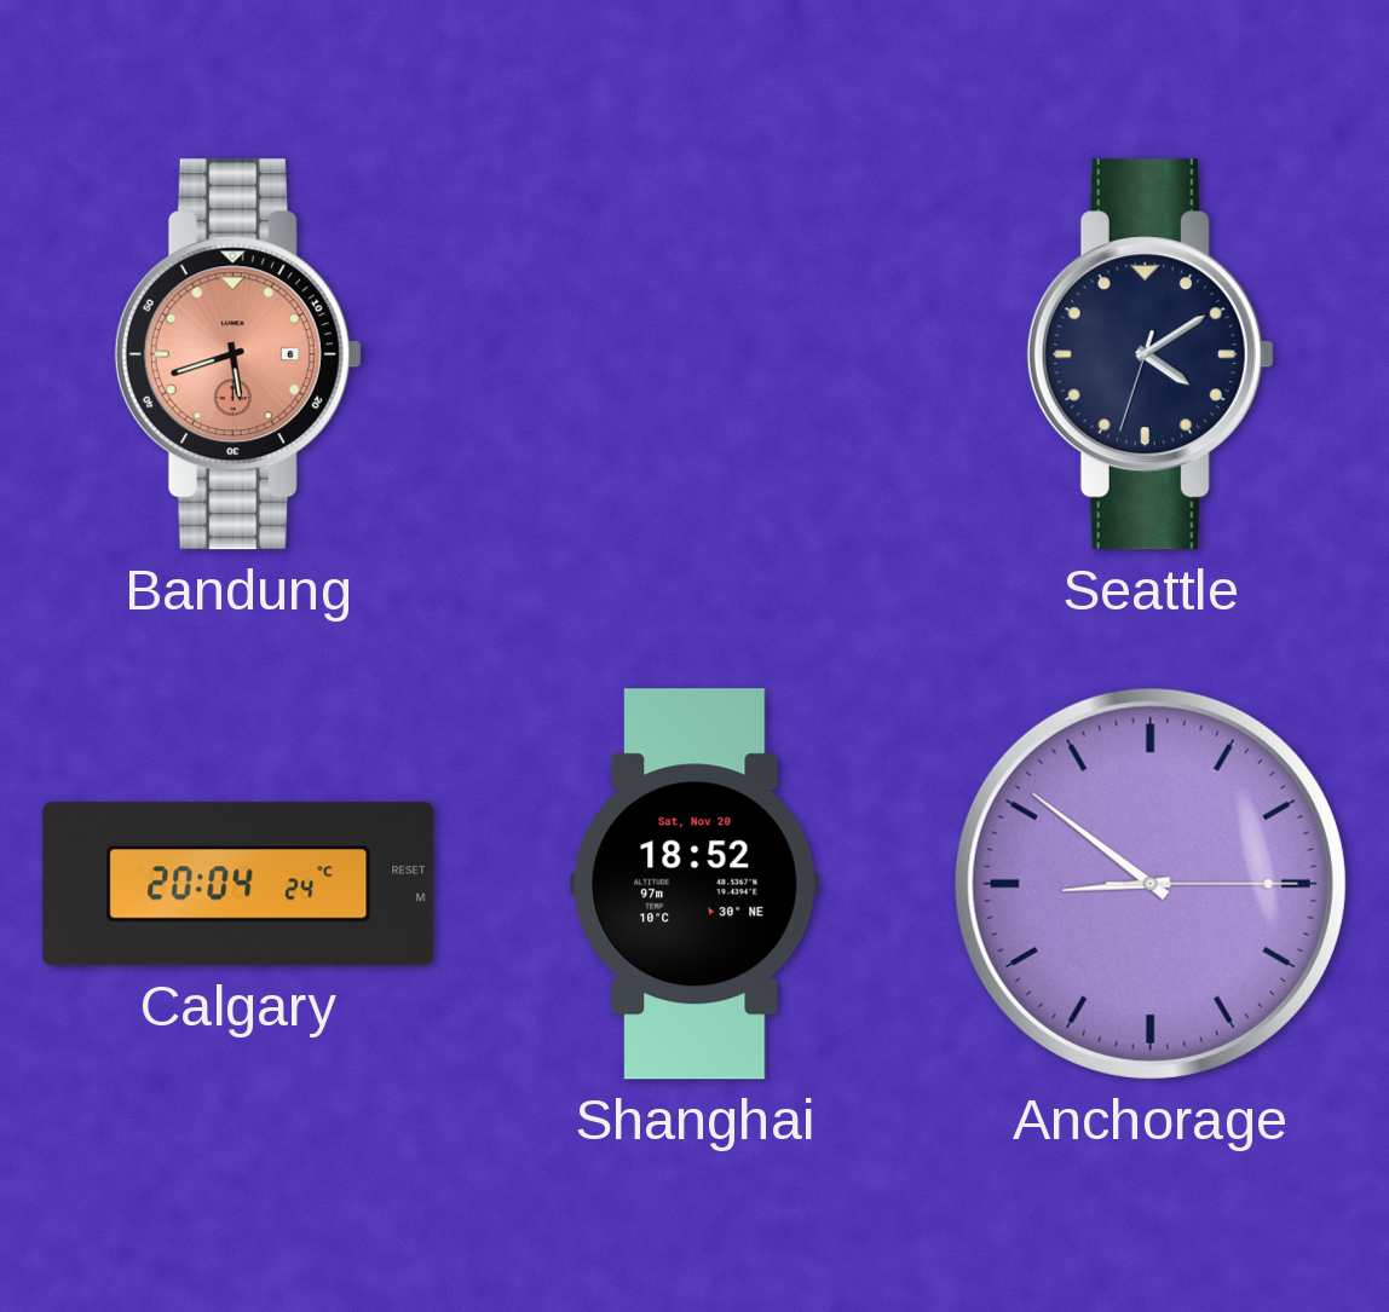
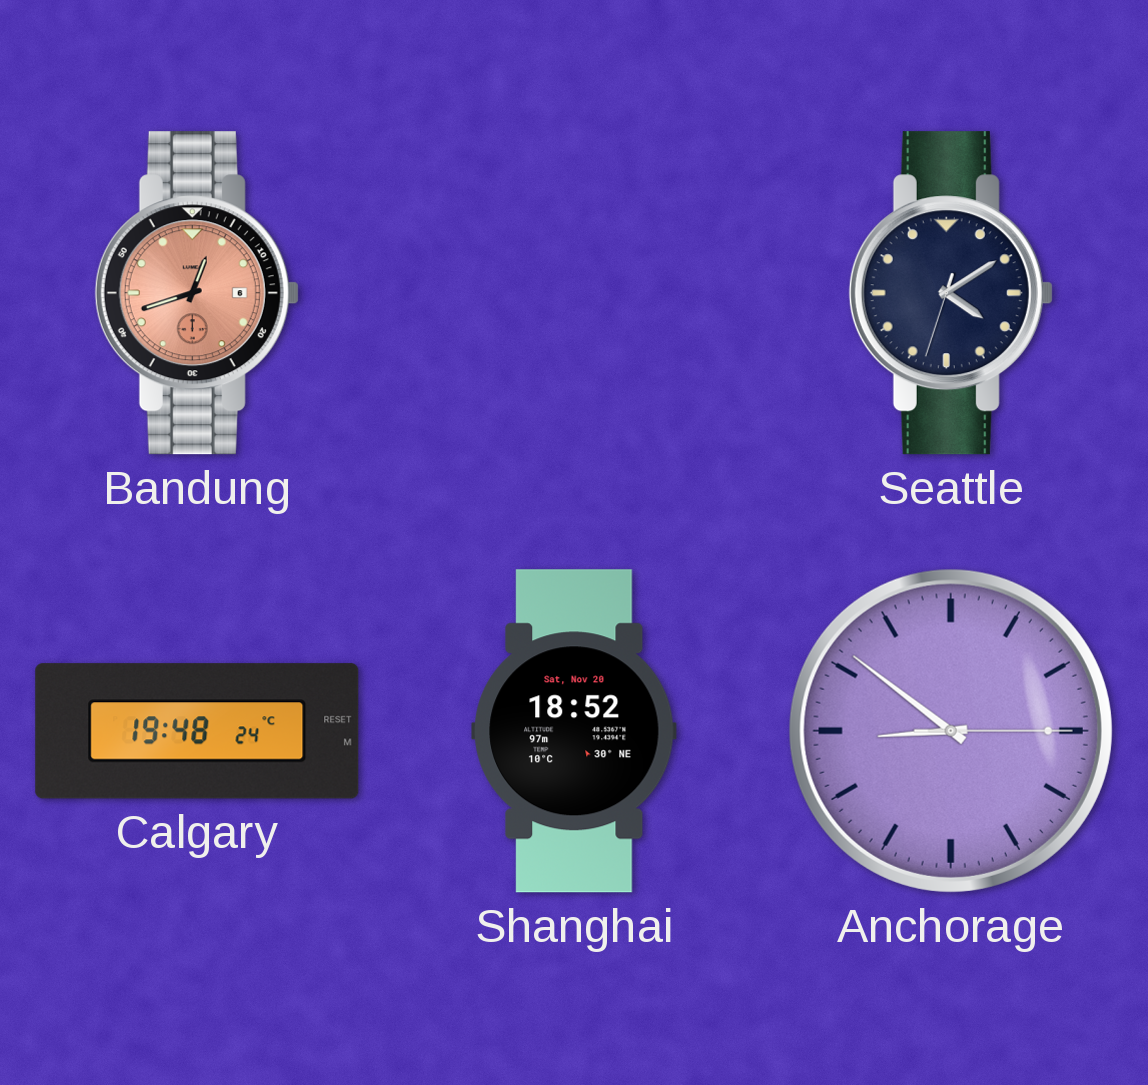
Bandung: 5:42 -> 12:42
Calgary: 20:04 -> 19:48
